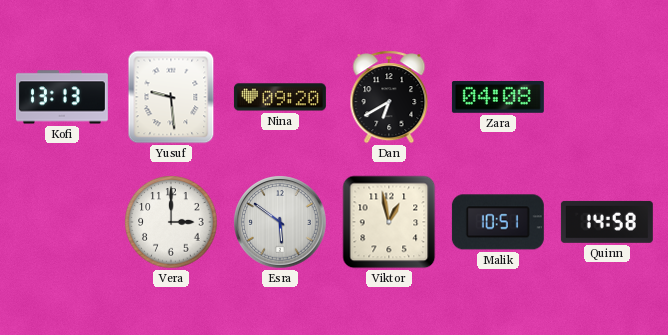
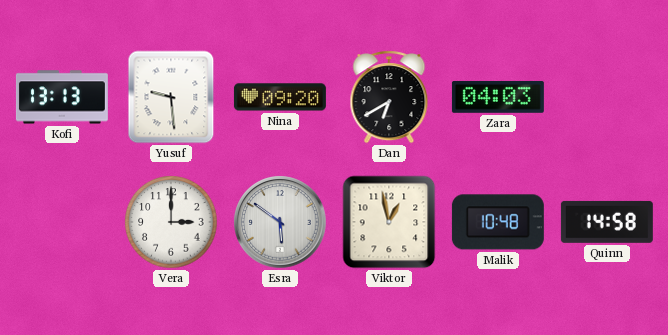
Zara: 04:08 -> 04:03
Malik: 10:51 -> 10:48
